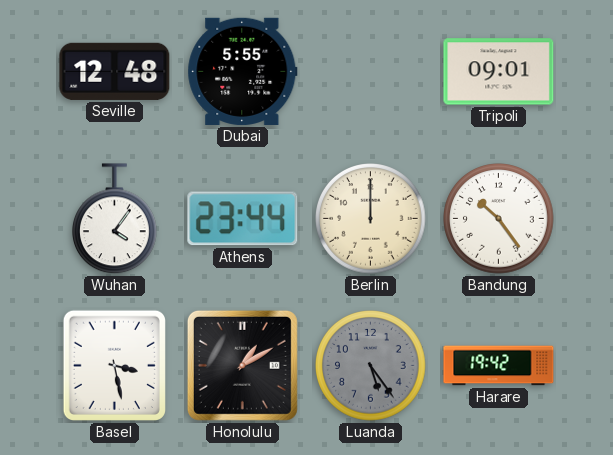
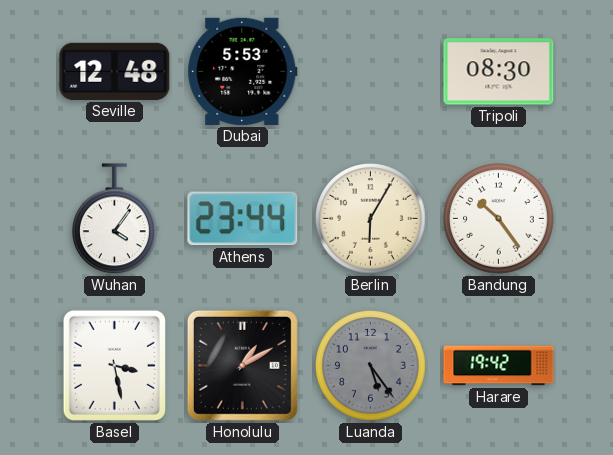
Dubai: 5:55 -> 5:53
Tripoli: 09:01 -> 08:30
Berlin: 12:00 -> 6:05
